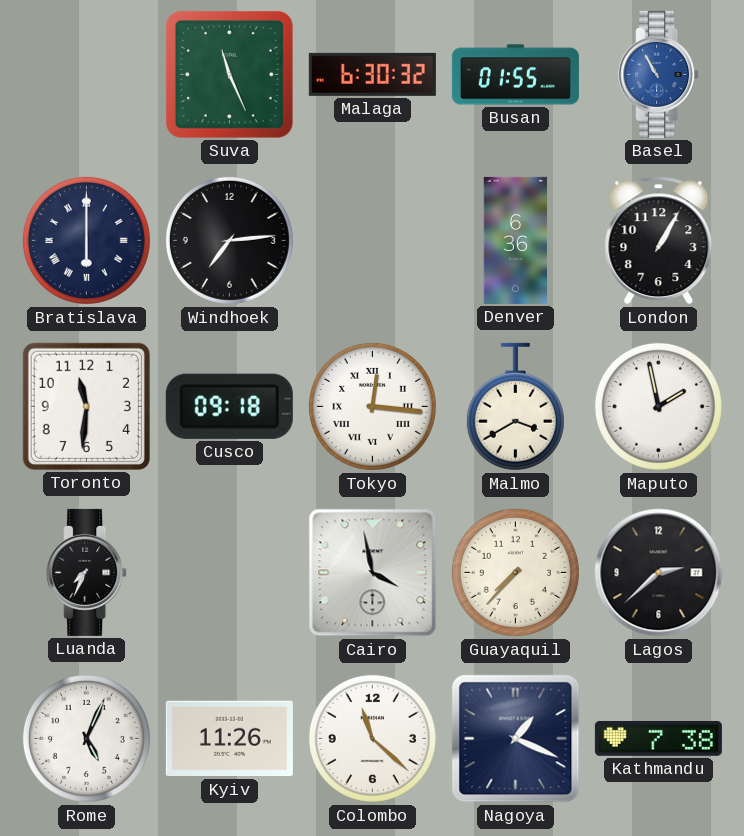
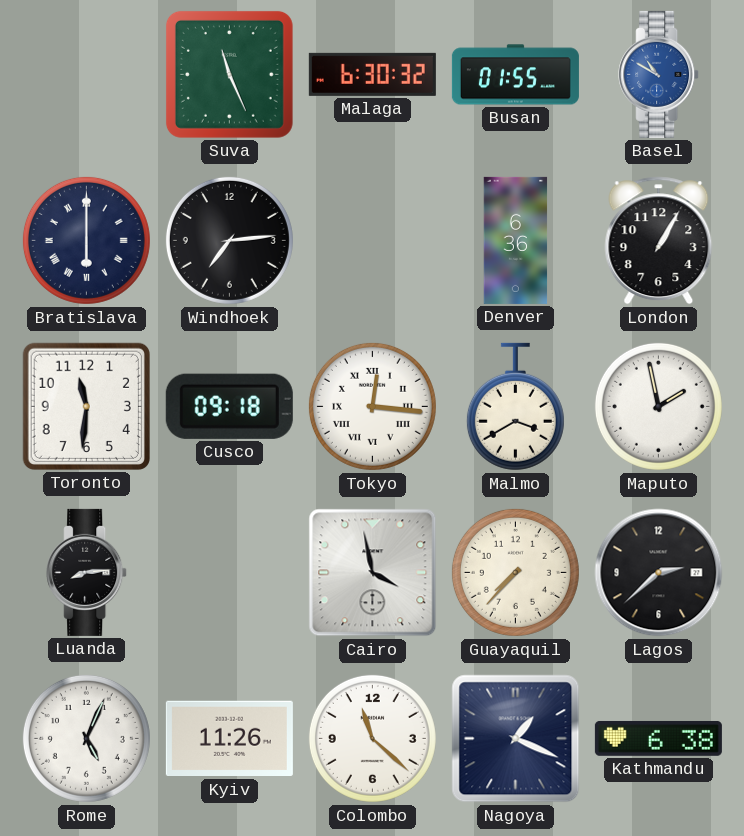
Basel: 10:55 -> 10:50
Luanda: 7:34 -> 8:14
Kathmandu: 7:38 -> 6:38
